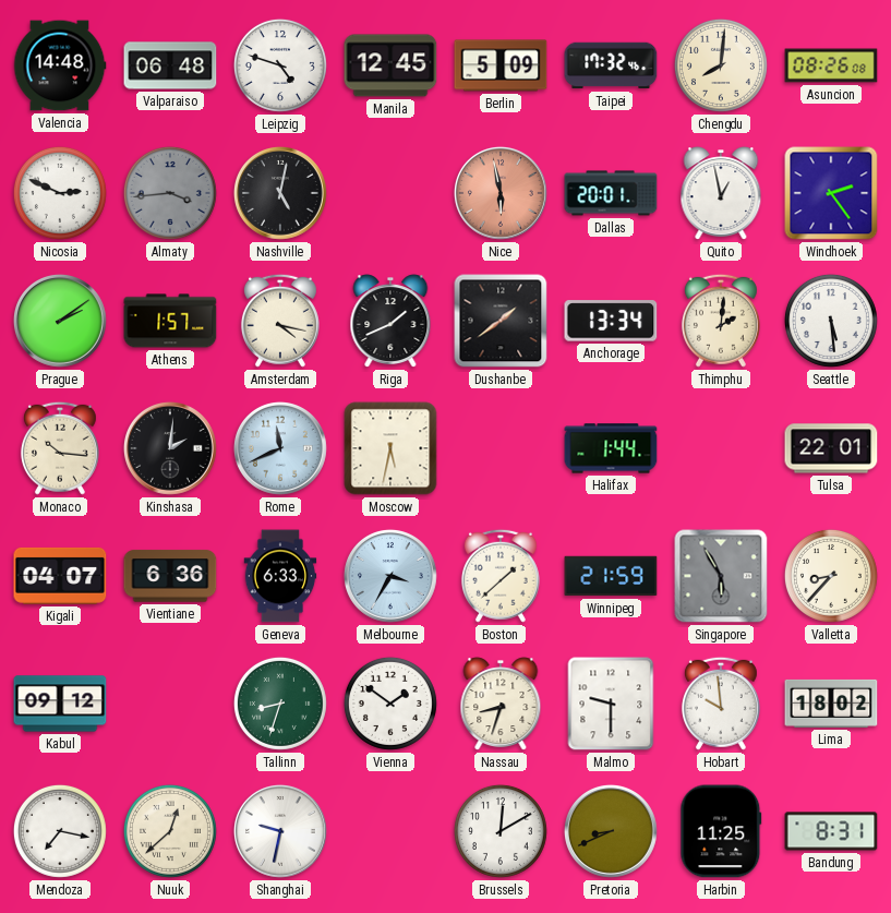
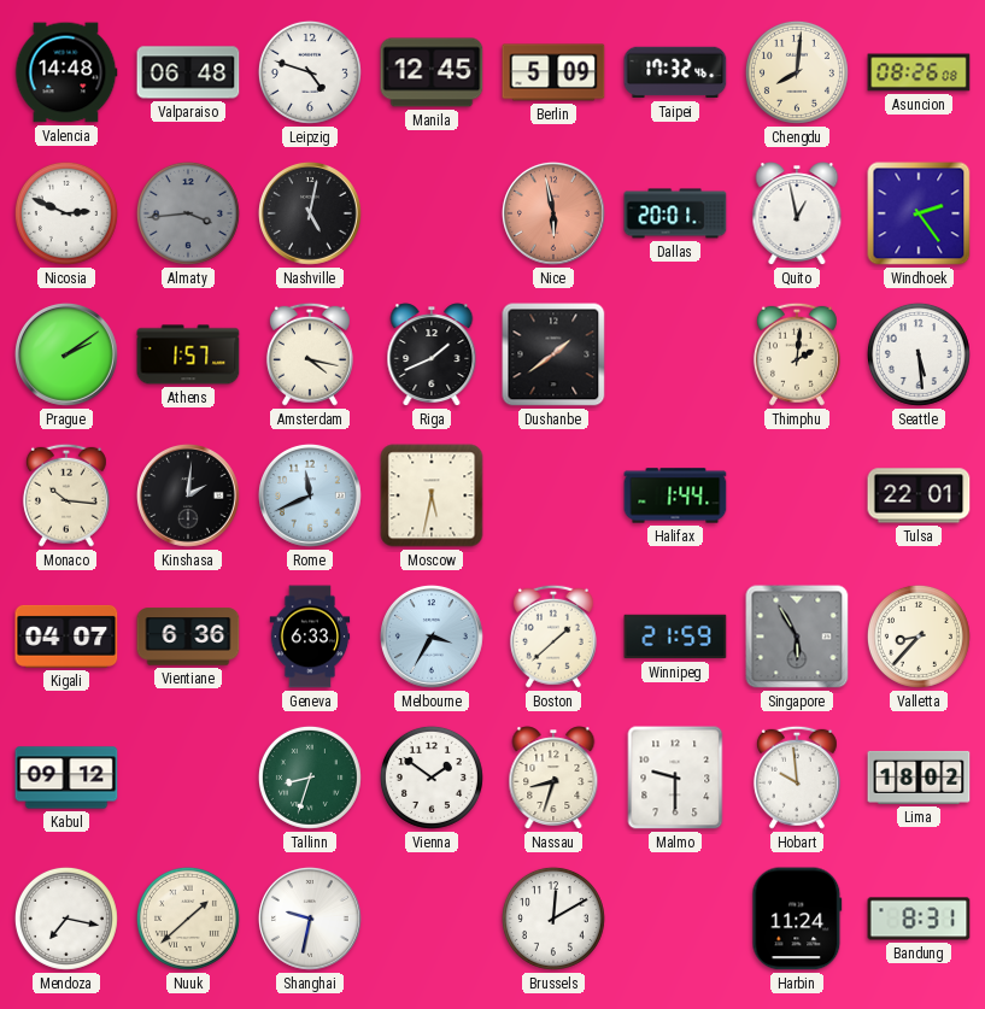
Anchorage: 13:34 -> none
Nuuk: 12:38 -> 1:38
Pretoria: 8:41 -> none
Harbin: 11:25 -> 11:24
